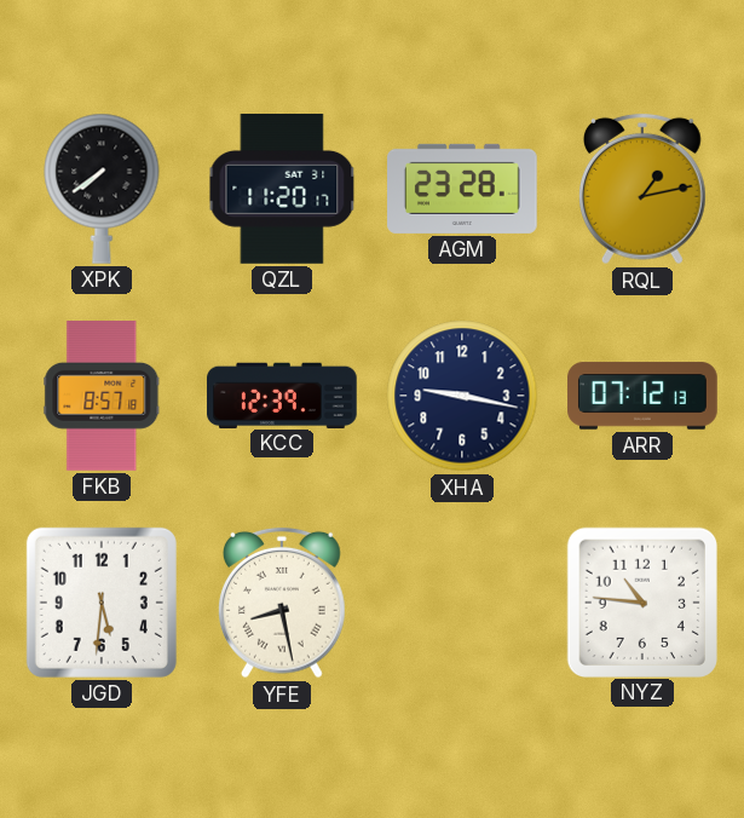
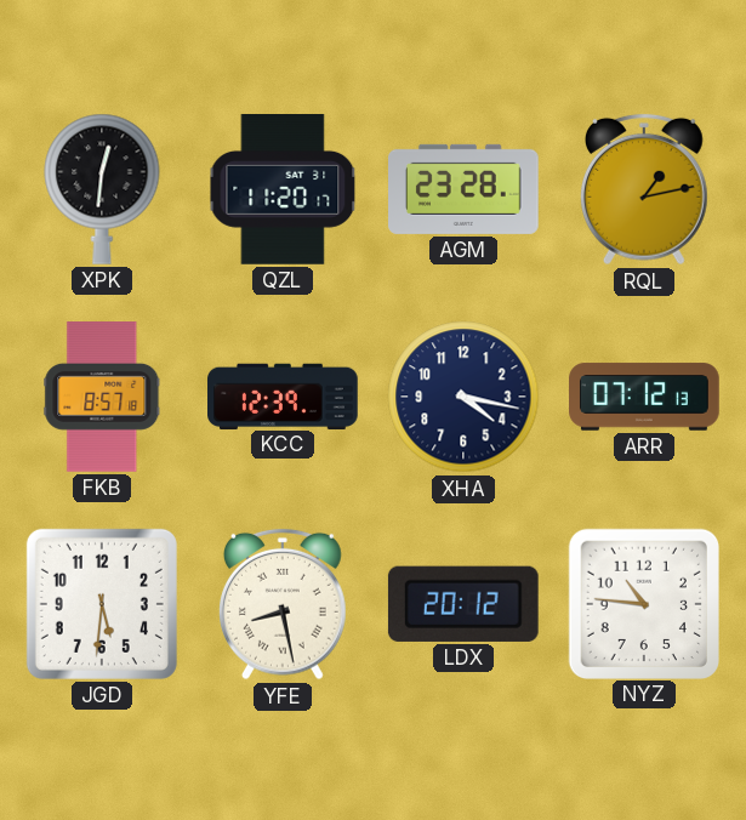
XPK: 7:39 -> 12:31
XHA: 9:17 -> 4:17
LDX: none -> 20:12
